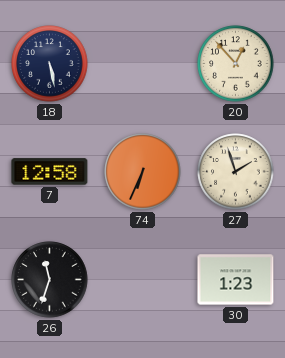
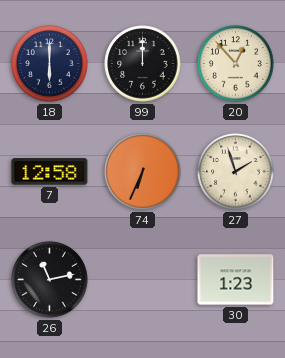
18: 5:28 -> 6:00
99: none -> 12:00
26: 11:33 -> 11:13
